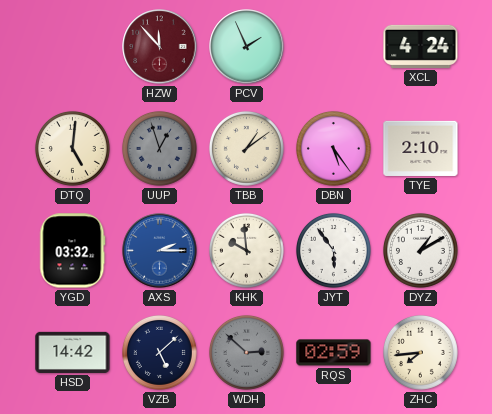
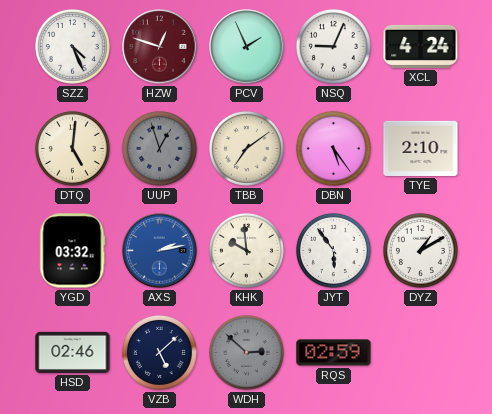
SZZ: none -> 4:26
HZW: 11:53 -> 12:48
NSQ: none -> 9:04
TBB: 1:09 -> 7:09
AXS: 2:15 -> 2:13
HSD: 14:42 -> 02:46
ZHC: 7:44 -> none
